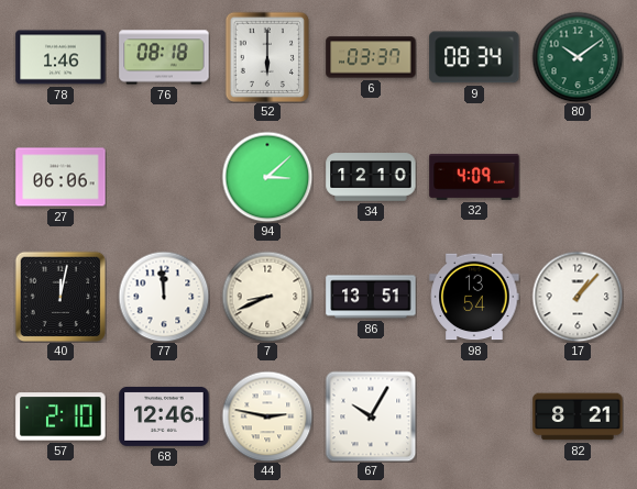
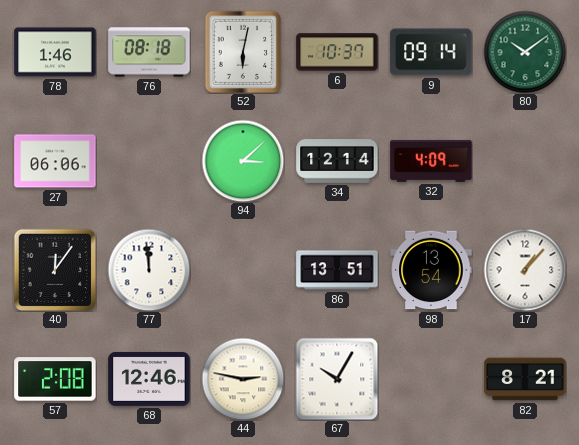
52: 6:00 -> 6:02
6: 03:37 -> 10:37
9: 08:34 -> 09:14
34: 12:10 -> 12:14
40: 12:02 -> 12:06
7: 8:41 -> none
57: 2:10 -> 2:08
